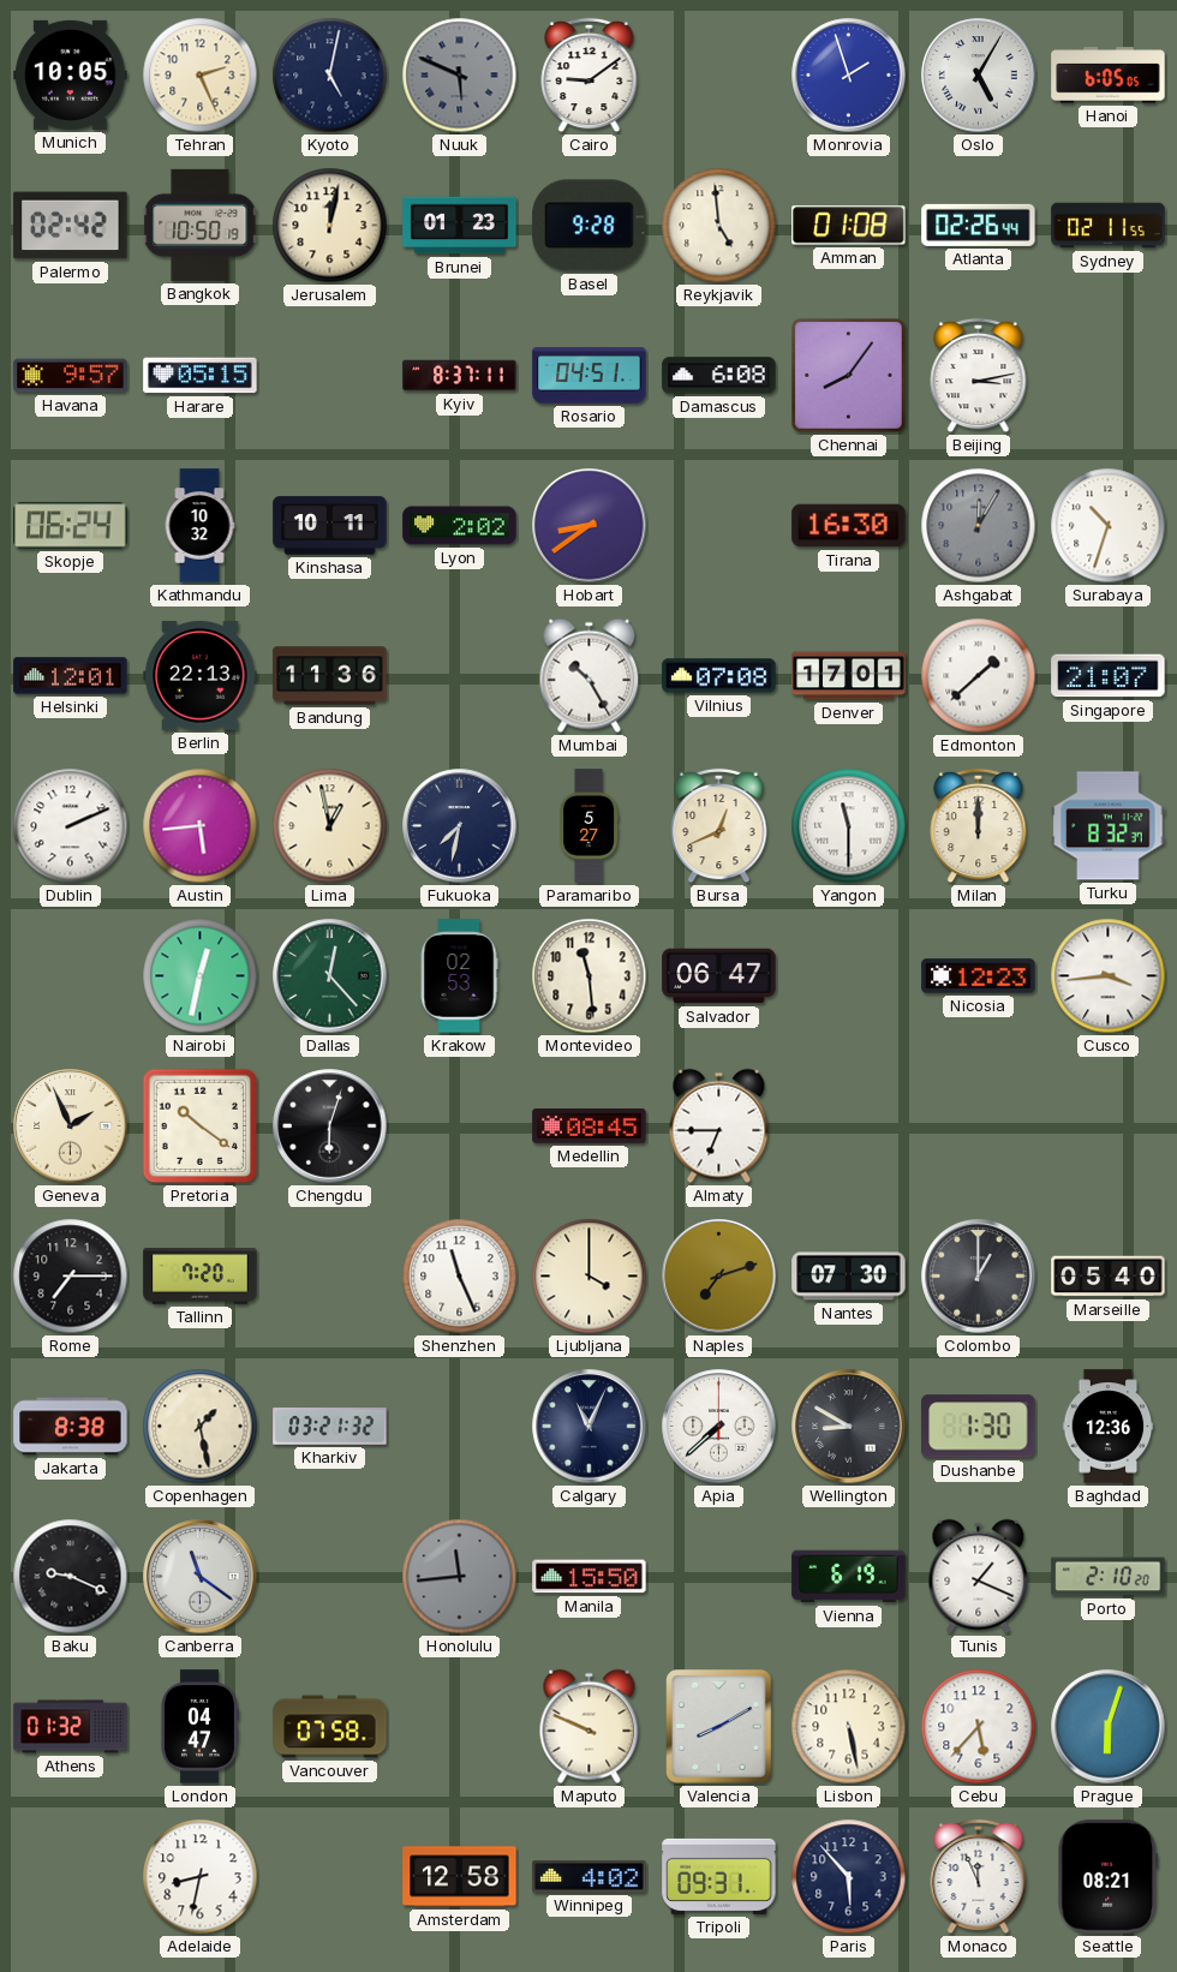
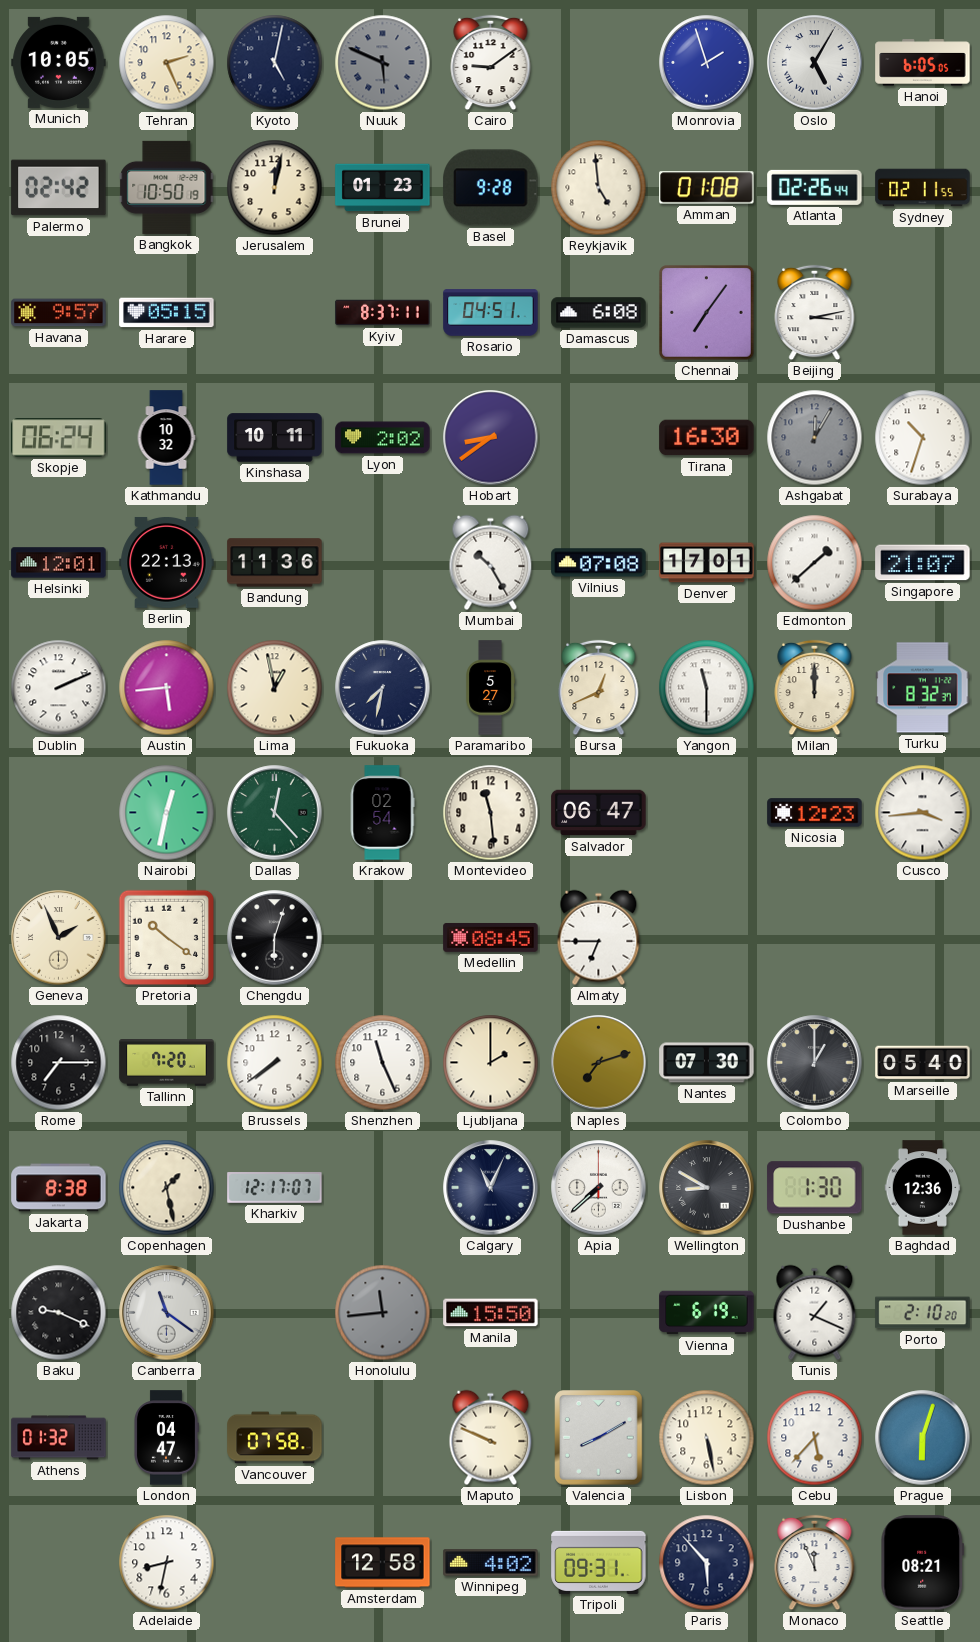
Chennai: 8:06 -> 7:06
Krakow: 02:53 -> 02:54
Brussels: none -> 7:39
Ljubljana: 4:00 -> 2:00
Kharkiv: 03:21 -> 12:17
